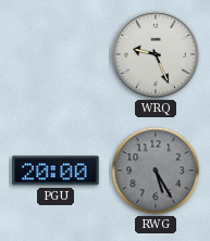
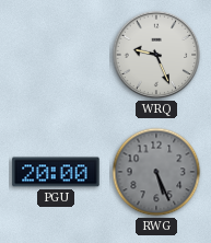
RWG: 5:25 -> 5:26
